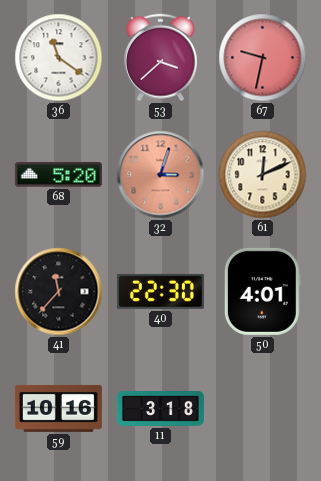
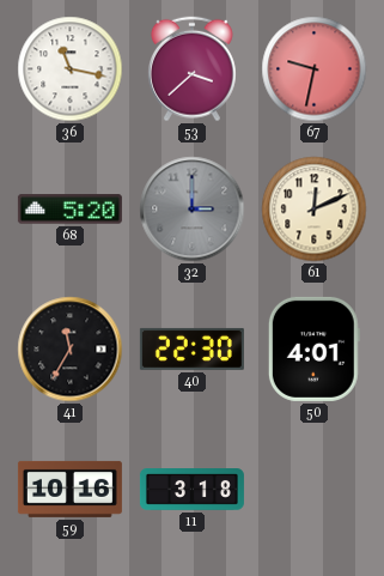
36: 11:21 -> 11:17
32: 3:03 -> 3:00
32 dial: salmon -> grey
41: 11:37 -> 11:35
